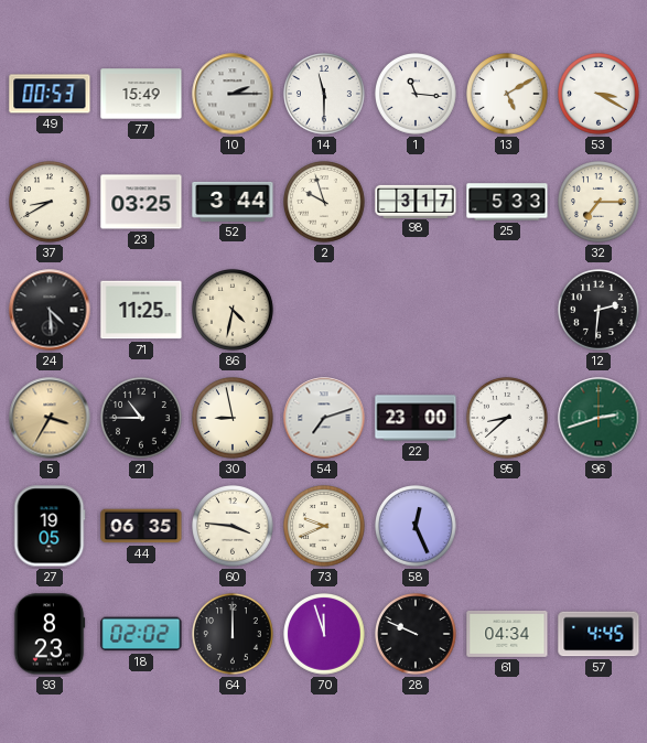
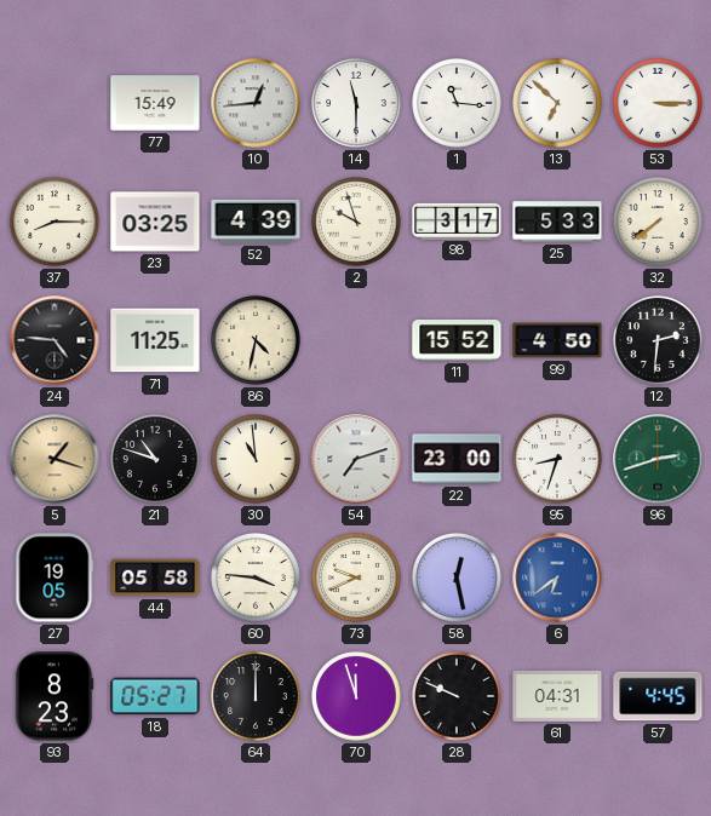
49: 00:53 -> none
10: 2:15 -> 12:44
13: 5:10 -> 6:52
53: 3:20 -> 3:15
37: 8:40 -> 8:15
52: 3:44 -> 4:39
32: 7:15 -> 7:39
24: 4:29 -> 4:46
11: none -> 15:52
99: none -> 4:50
5: 3:35 -> 1:18
21: 10:45 -> 10:48
30: 8:58 -> 10:59
95: 8:38 -> 8:33
44: 06:35 -> 05:58
58: 12:26 -> 12:28
6: none -> 6:39
18: 02:02 -> 05:27
61: 04:34 -> 04:31
